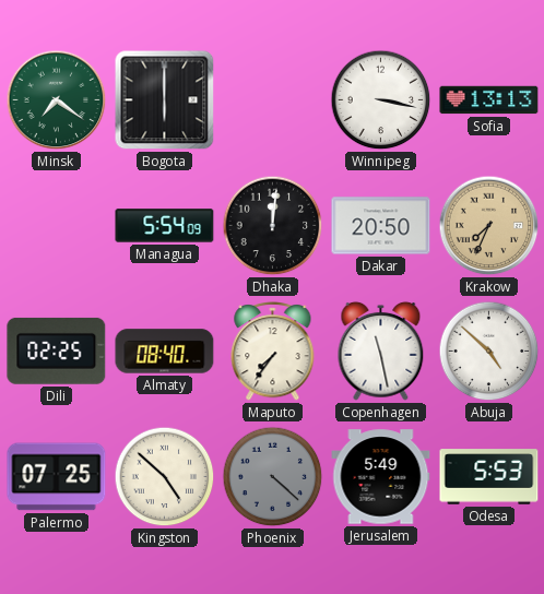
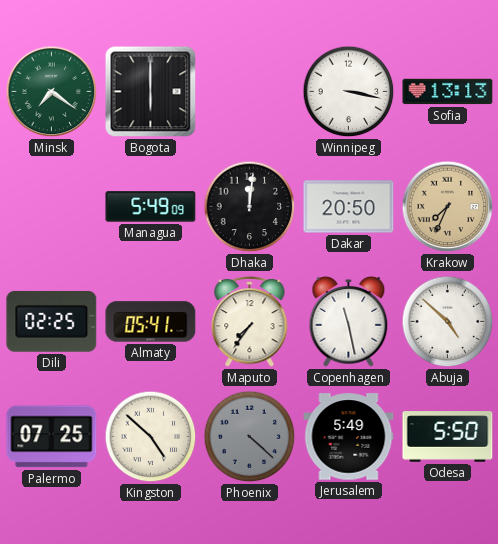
Managua: 5:54 -> 5:49
Almaty: 08:40 -> 05:41
Odesa: 5:53 -> 5:50
